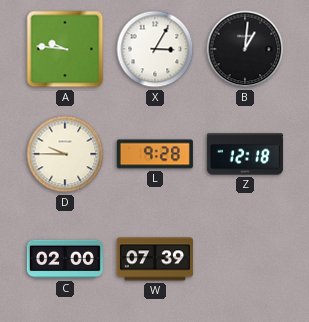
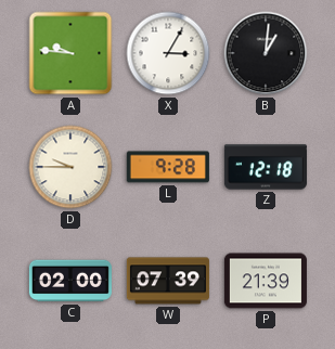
P: none -> 21:39
